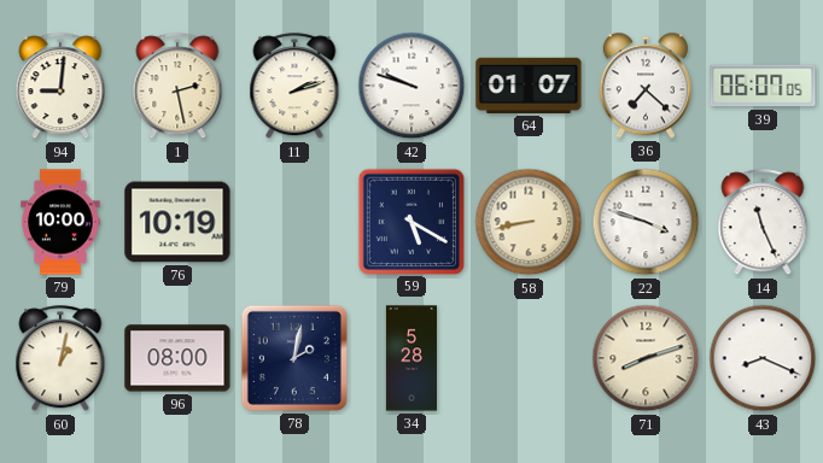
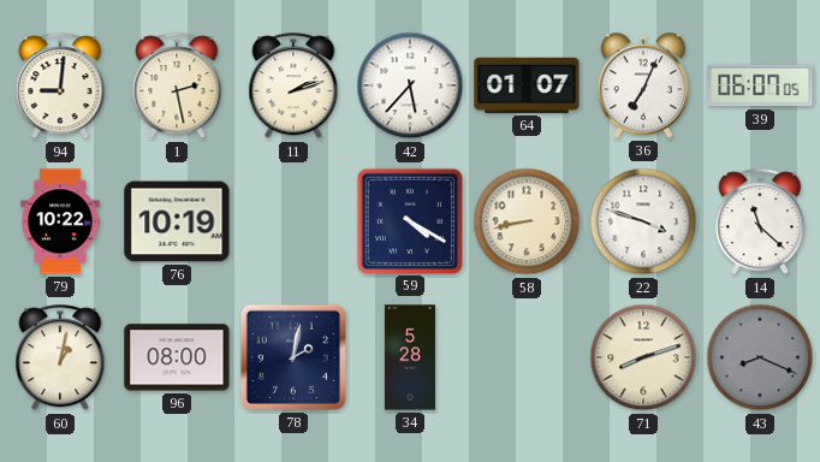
42: 9:48 -> 5:37
36: 7:22 -> 7:04
79: 10:00 -> 10:22
59: 5:20 -> 4:20
14: 11:26 -> 11:22
43 dial: white -> grey
